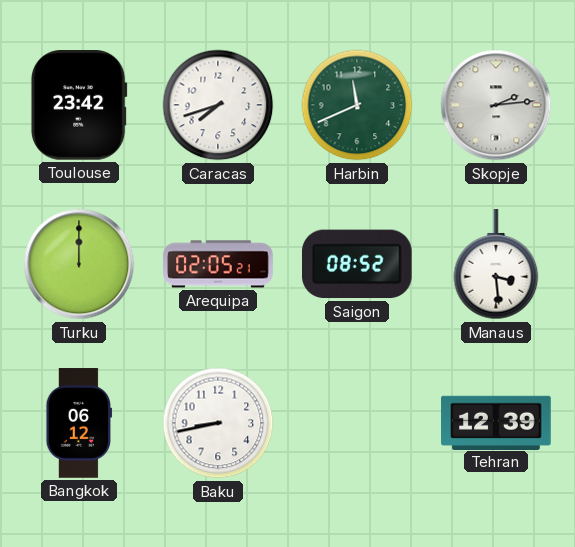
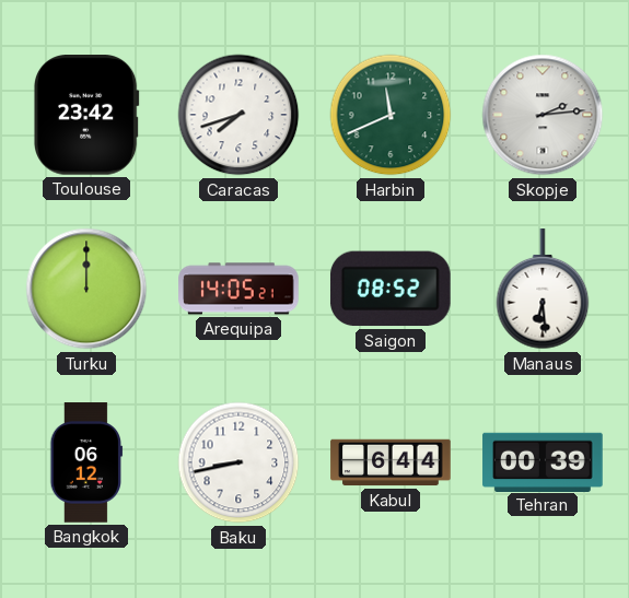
Arequipa: 02:05 -> 14:05
Manaus: 3:29 -> 6:29
Kabul: none -> 6:44
Tehran: 12:39 -> 00:39
